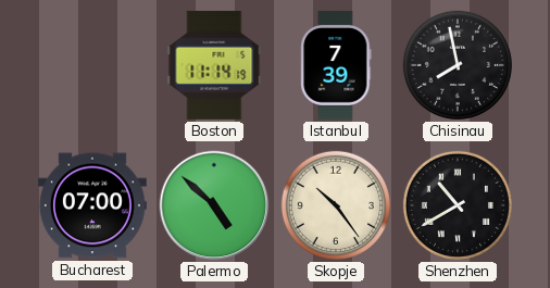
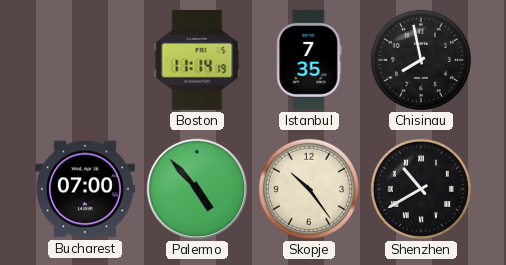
Istanbul: 7:39 -> 7:35
Palermo: 4:52 -> 4:53
